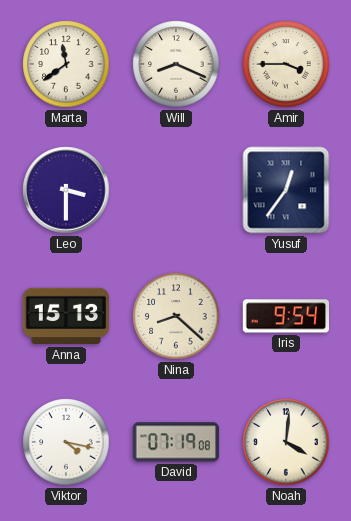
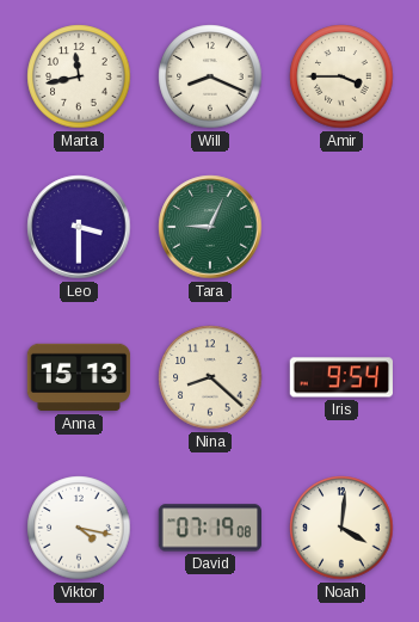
Marta: 11:39 -> 11:43
Tara: none -> 9:04
Yusuf: 12:36 -> none
